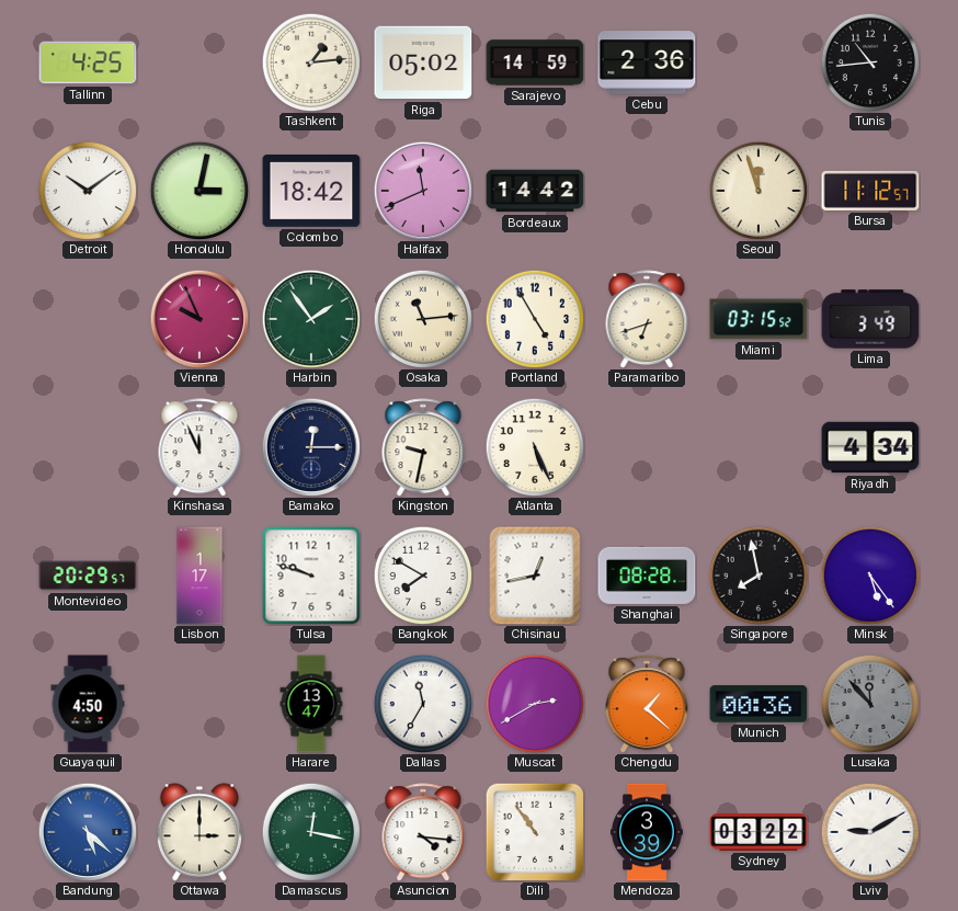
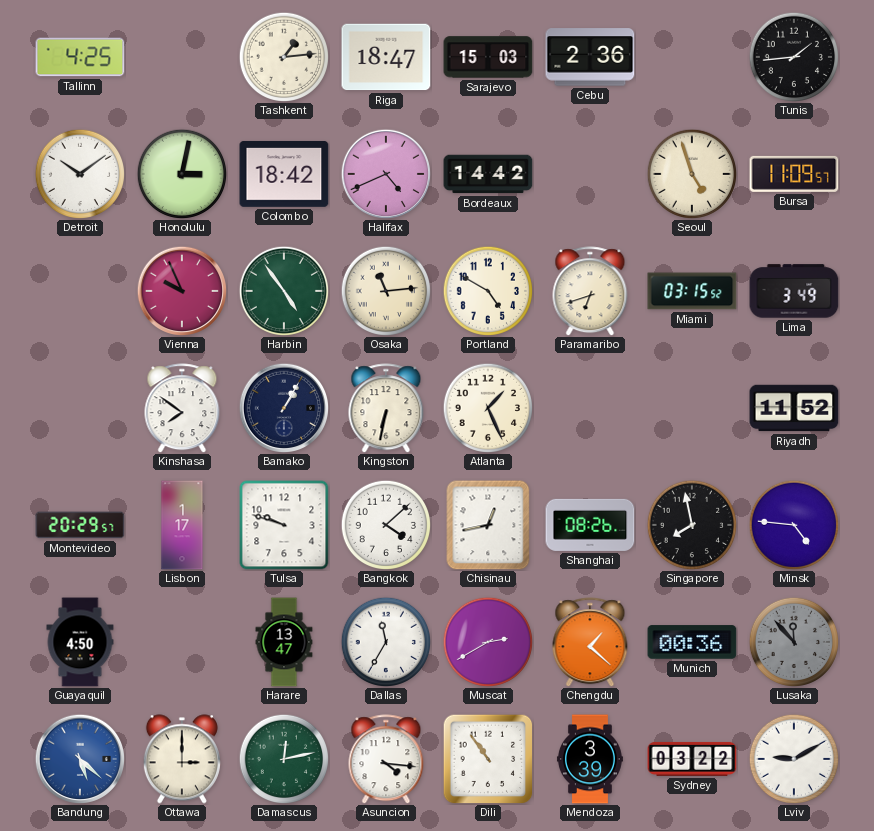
Riga: 05:02 -> 18:47
Sarajevo: 14:59 -> 15:03
Tunis: 10:44 -> 1:44
Halifax: 11:41 -> 4:41
Seoul: 11:57 -> 4:57
Bursa: 11:12 -> 11:09
Harbin: 1:54 -> 4:54
Portland: 4:55 -> 4:50
Kinshasa: 11:56 -> 7:51
Bamako: 12:15 -> 1:05
Kingston: 9:32 -> 6:32
Atlanta: 5:26 -> 1:26
Riyadh: 4:34 -> 11:52
Bangkok: 7:50 -> 4:08
Shanghai: 08:28 -> 08:26
Minsk: 5:24 -> 4:46
Damascus: 12:17 -> 12:13
